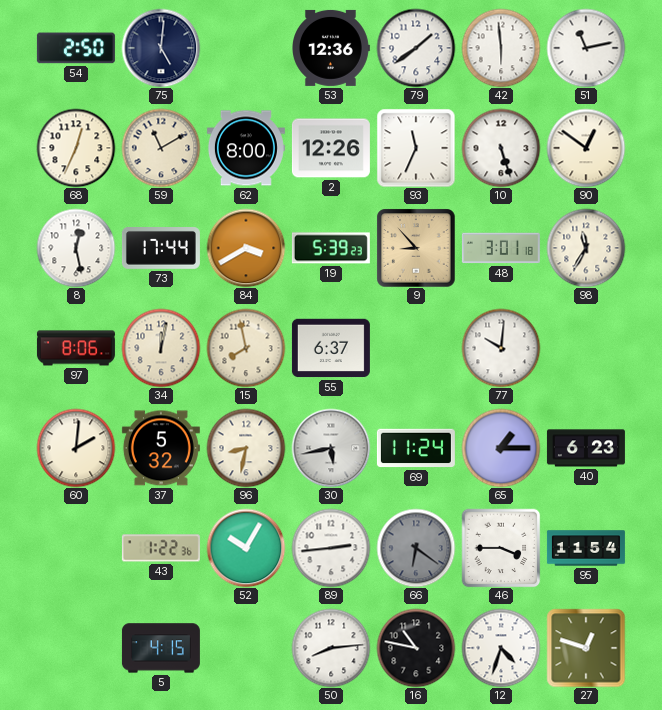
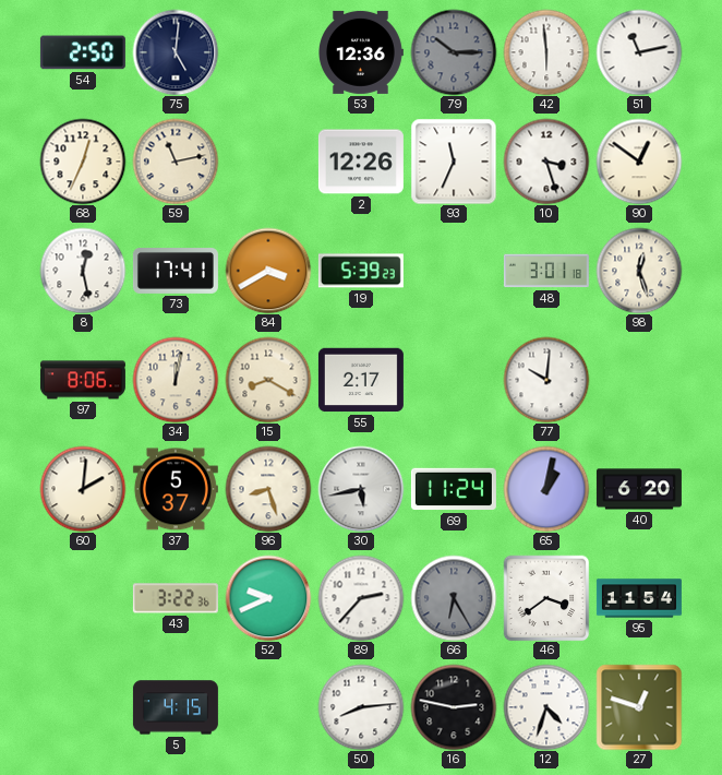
79: 1:39 -> 10:15
79 dial: white -> grey
59: 11:10 -> 11:13
62: 8:00 -> none
10: 5:27 -> 3:27
73: 17:44 -> 17:41
9: 8:53 -> none
98: 11:35 -> 12:27
15: 7:58 -> 8:20
55: 6:37 -> 2:17
37: 5:32 -> 5:37
96: 8:32 -> 8:27
65: 1:15 -> 1:02
40: 6:23 -> 6:20
43: 1:22 -> 3:22
52: 10:05 -> 9:41
89: 2:44 -> 2:37
66: 6:21 -> 6:25
46: 3:45 -> 3:39
16: 10:47 -> 2:47
